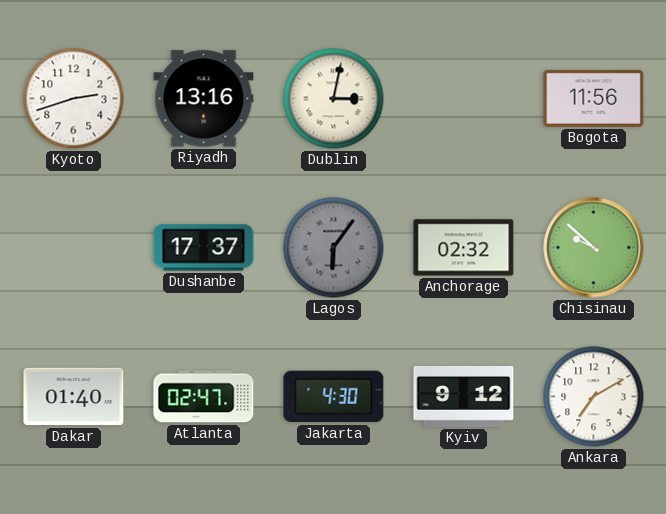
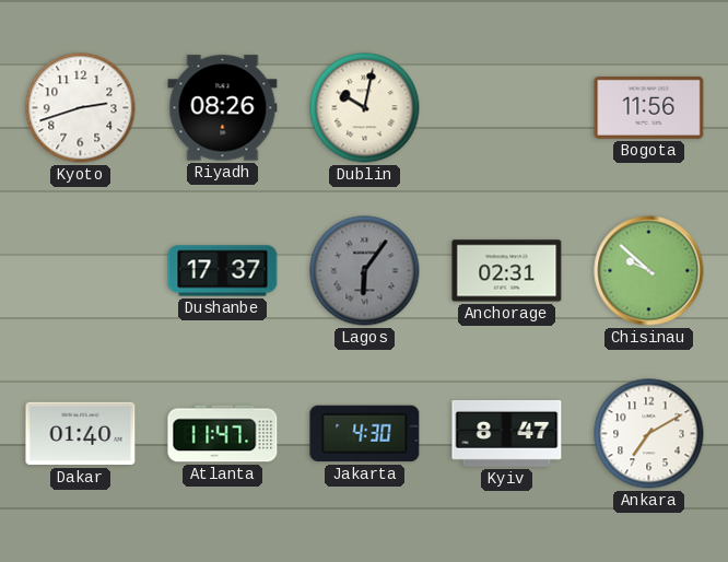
Riyadh: 13:16 -> 08:26
Dublin: 3:02 -> 10:02
Anchorage: 02:32 -> 02:31
Atlanta: 02:47 -> 11:47
Kyiv: 9:12 -> 8:47
